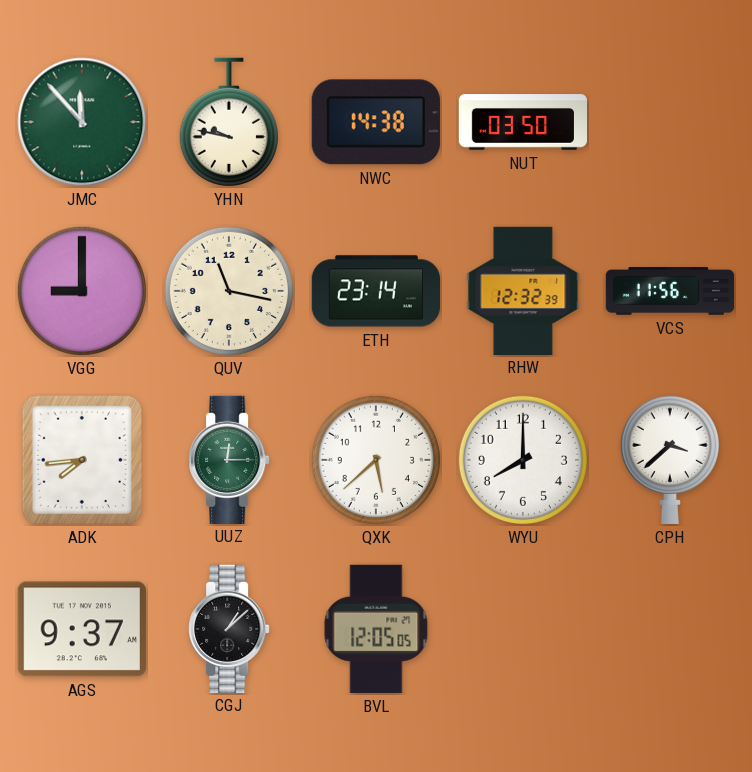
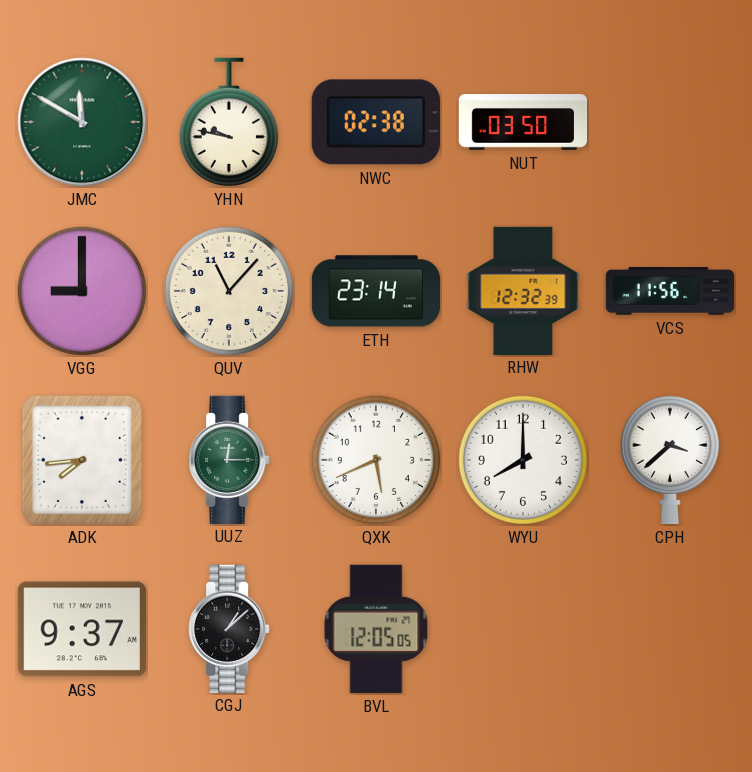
JMC: 11:53 -> 11:50
NWC: 14:38 -> 02:38
QUV: 11:17 -> 11:07
QXK: 5:38 -> 5:41
